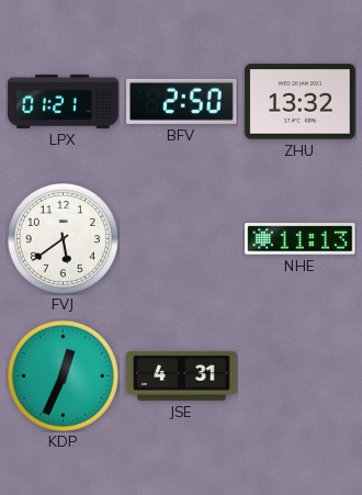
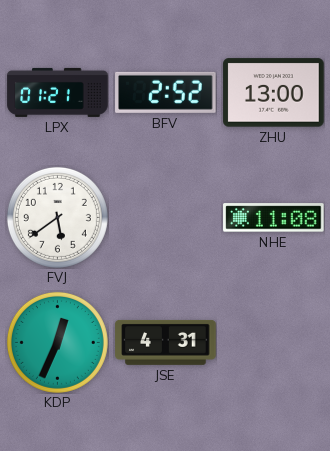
BFV: 2:50 -> 2:52
ZHU: 13:32 -> 13:00
NHE: 11:13 -> 11:08
